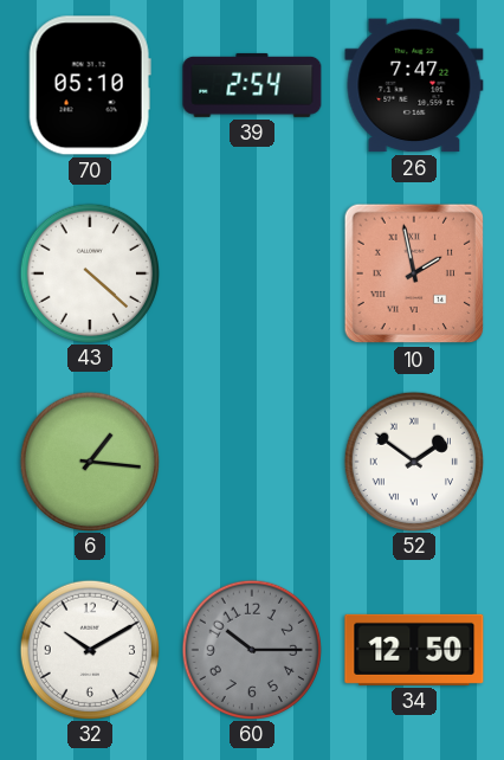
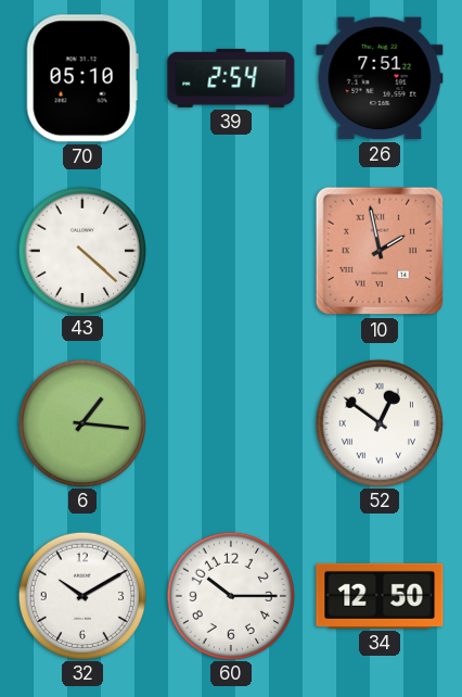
26: 7:47 -> 7:51
52: 1:51 -> 12:51
60 dial: grey -> white
